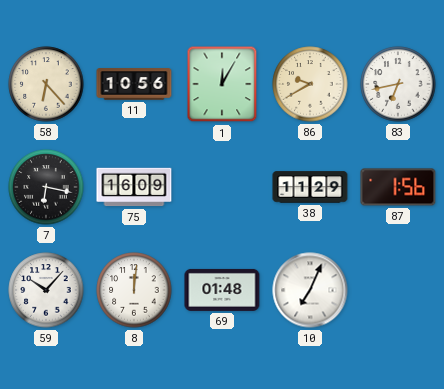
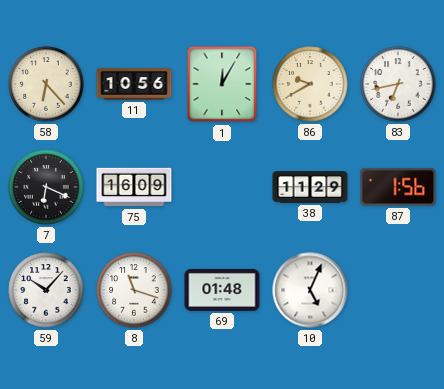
7: 6:17 -> 6:19
8: 12:01 -> 11:18
10: 7:04 -> 5:04
